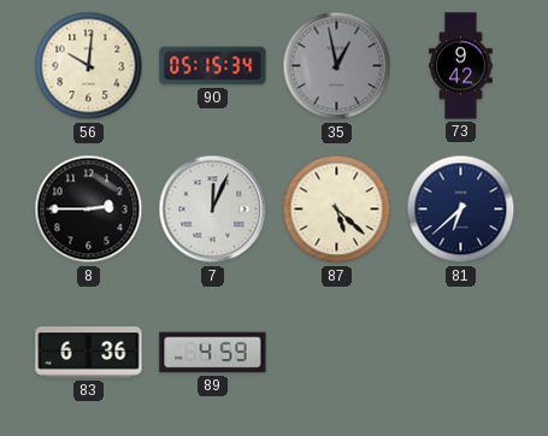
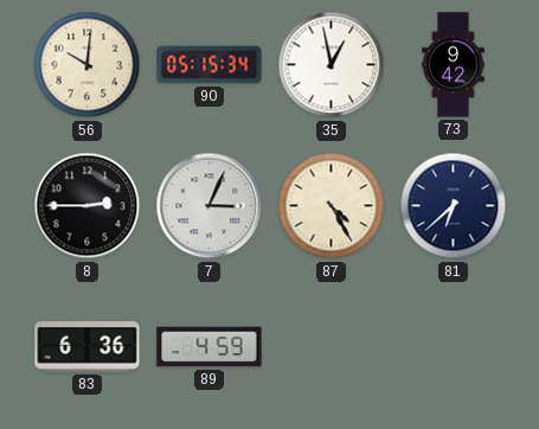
35 dial: grey -> white
7: 12:04 -> 3:04
87: 5:22 -> 4:25
